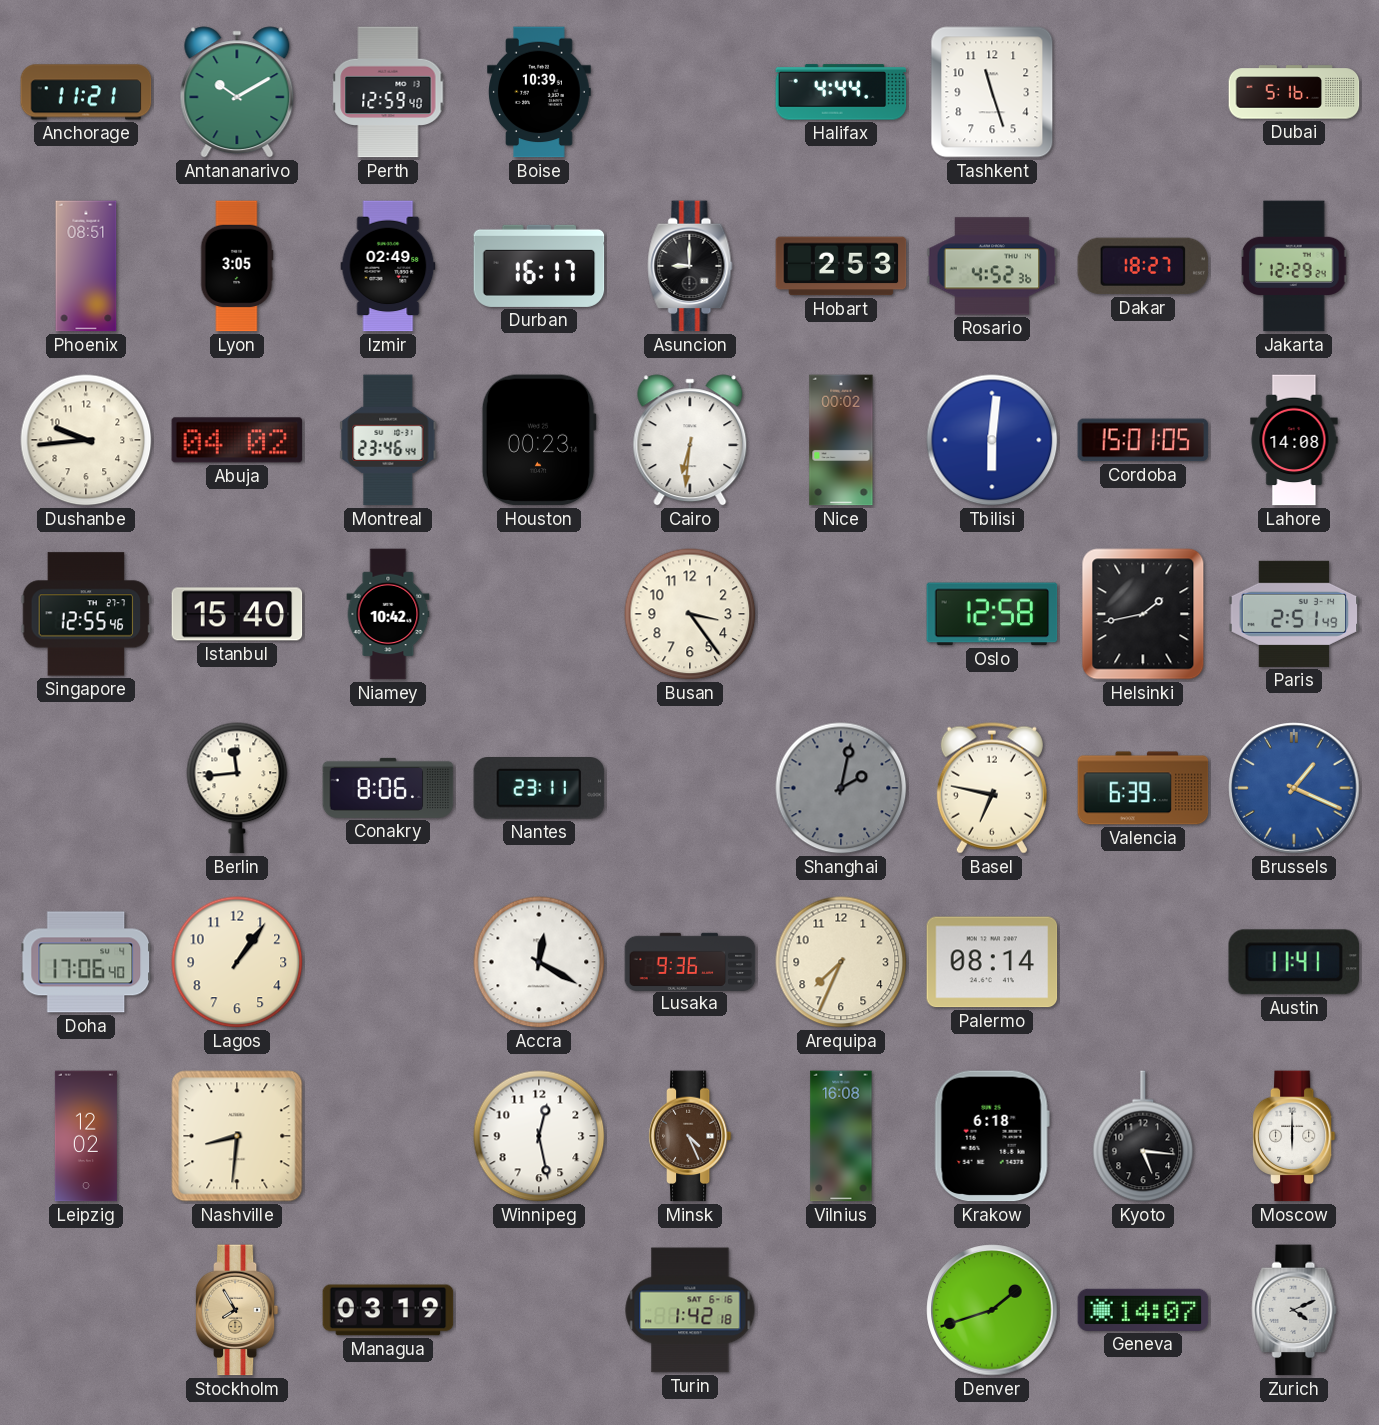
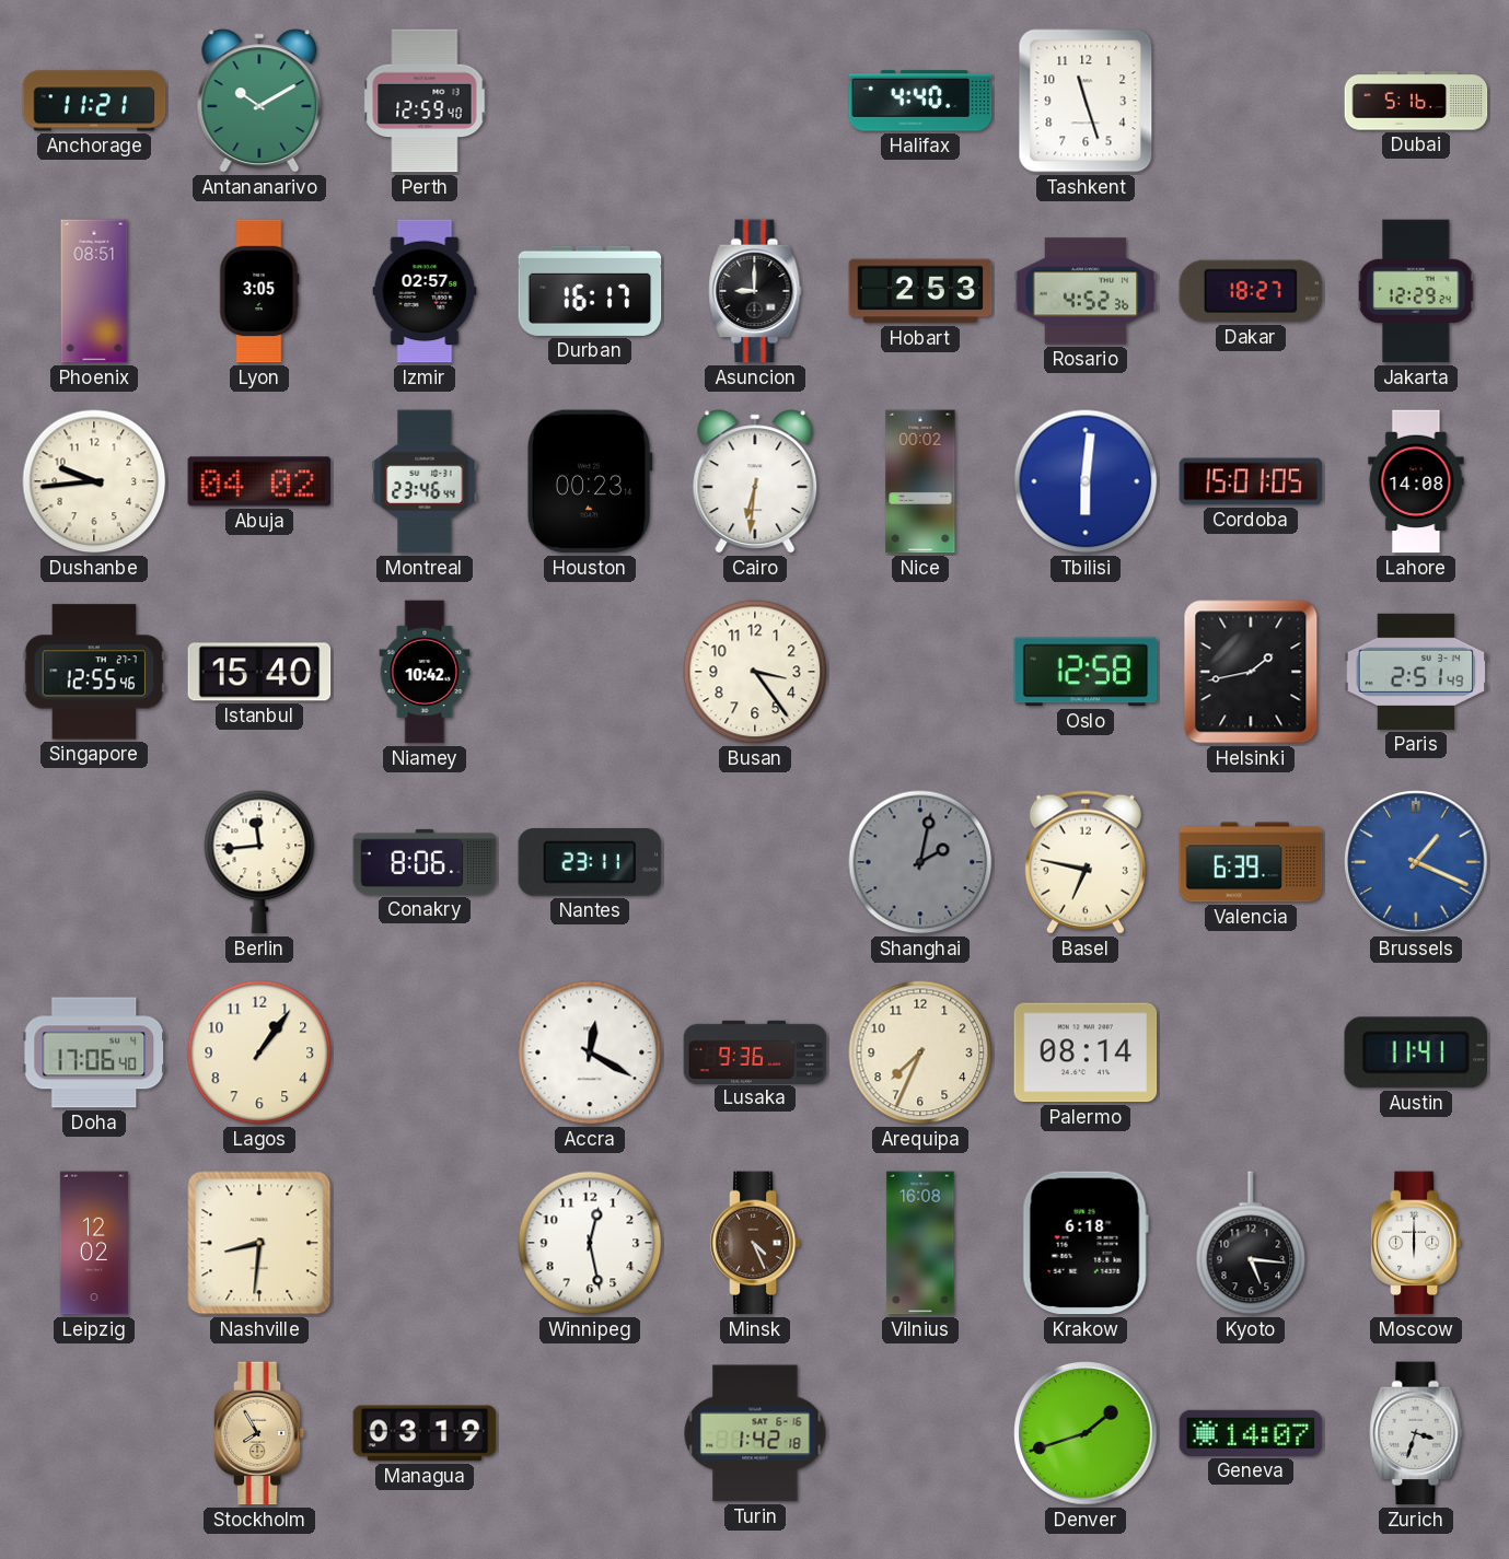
Boise: 10:39 -> none
Halifax: 4:44 -> 4:40
Izmir: 02:49 -> 02:57
Zurich: 4:11 -> 3:33
